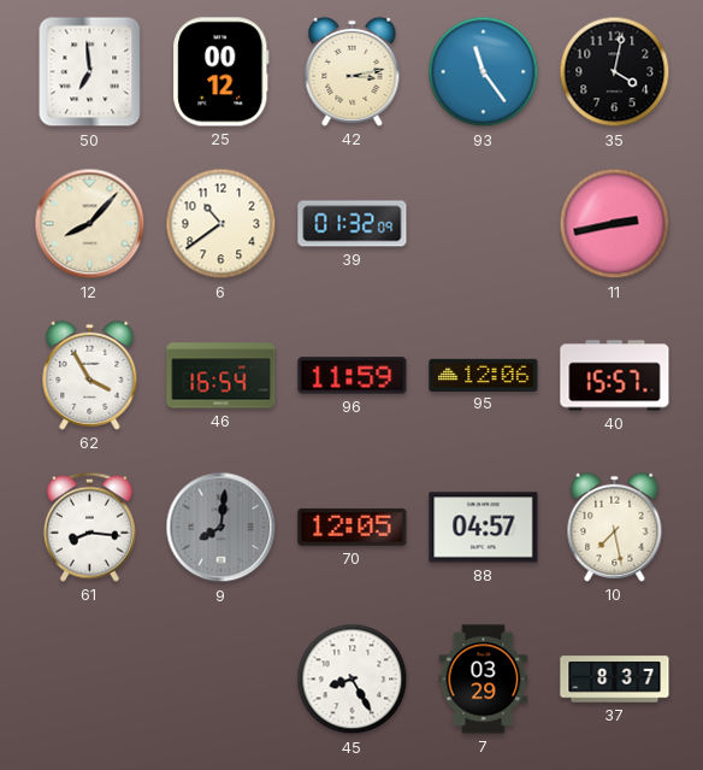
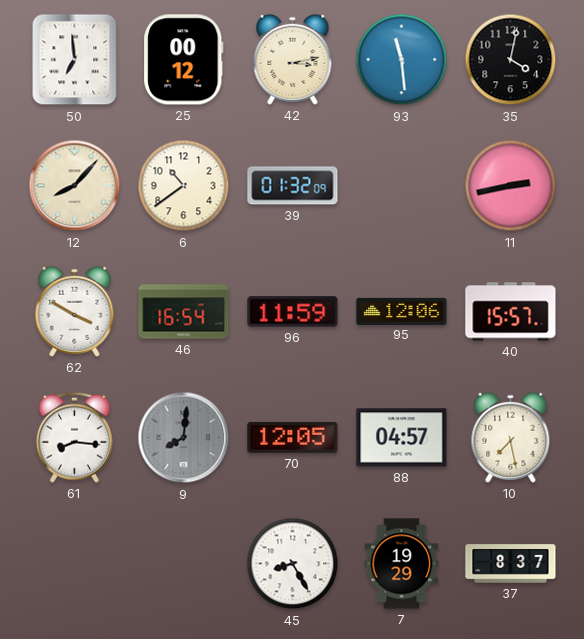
93: 11:24 -> 11:29
62: 3:55 -> 3:50
7: 03:29 -> 19:29
